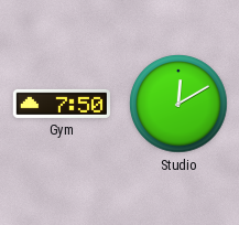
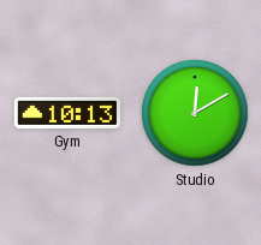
Gym: 7:50 -> 10:13
